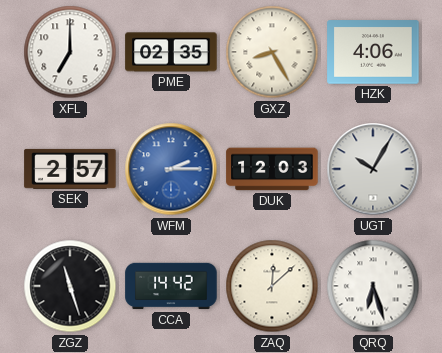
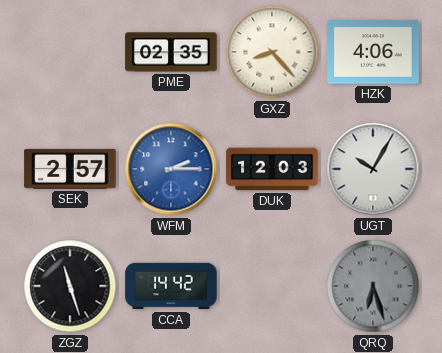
XFL: 7:00 -> none
GXZ: 8:25 -> 8:23
ZAQ: 12:08 -> none
QRQ dial: white -> grey
